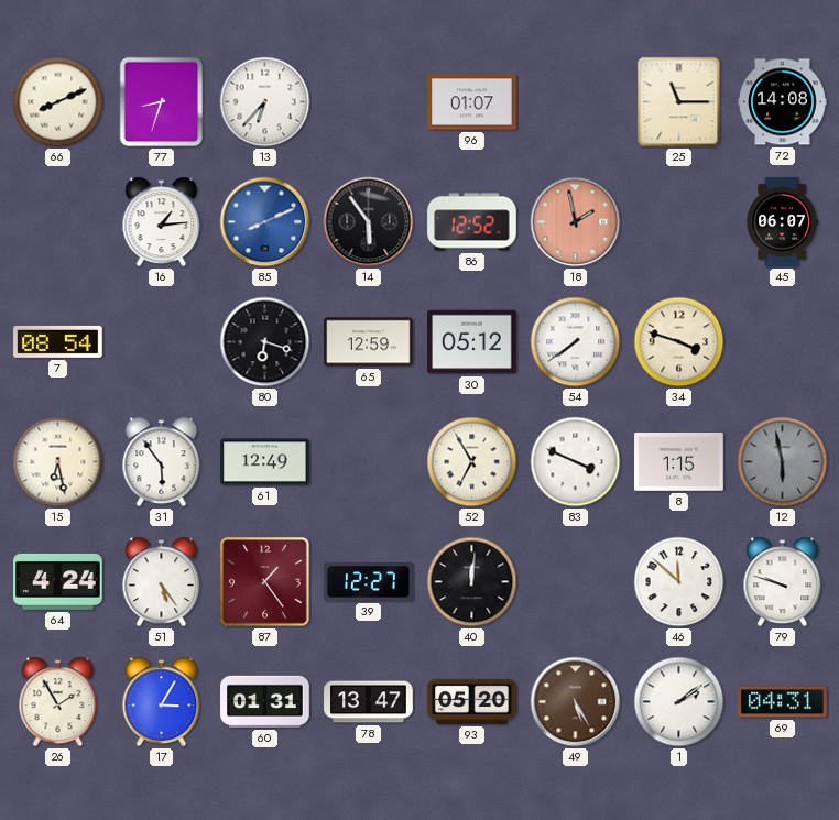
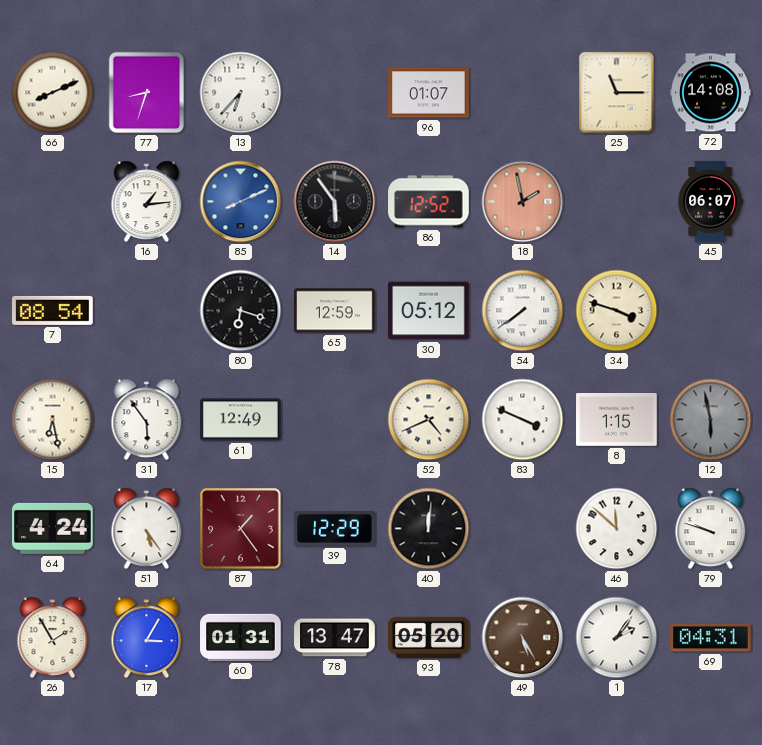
52: 6:55 -> 4:41
39: 12:27 -> 12:29
1: 2:09 -> 2:06
